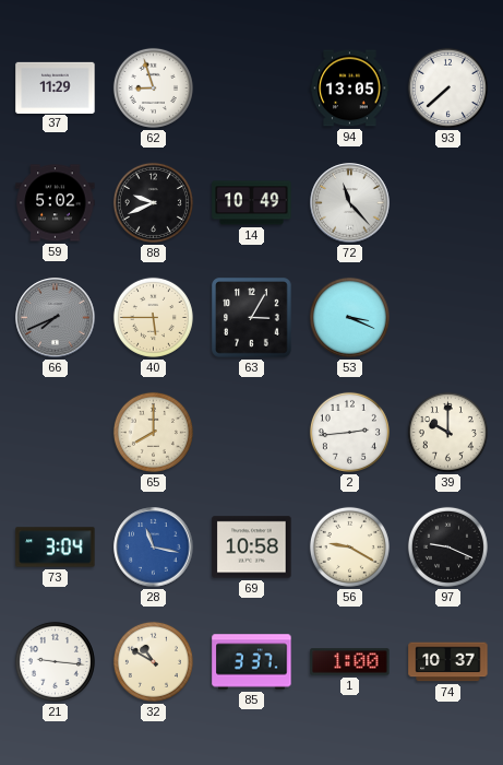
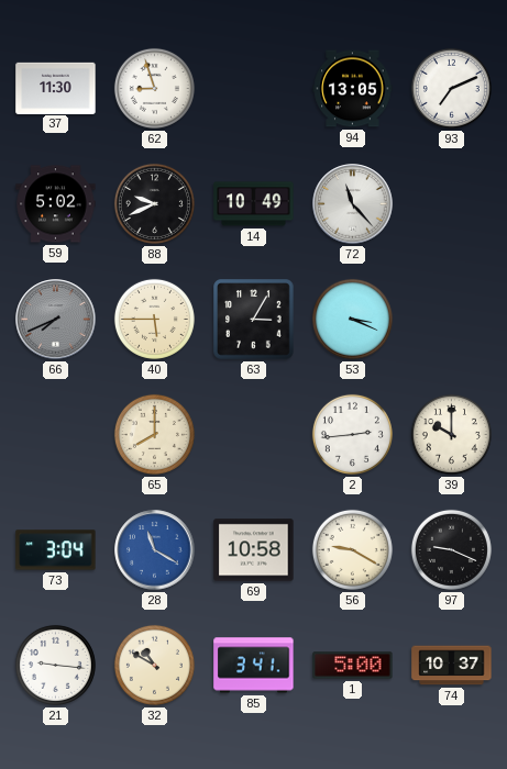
37: 11:29 -> 11:30
93: 7:38 -> 7:11
28: 11:17 -> 11:20
85: 3:37 -> 3:41
1: 1:00 -> 5:00
